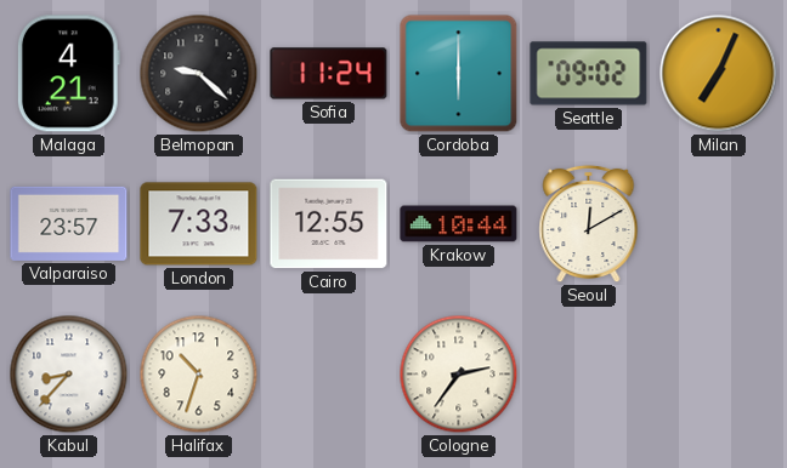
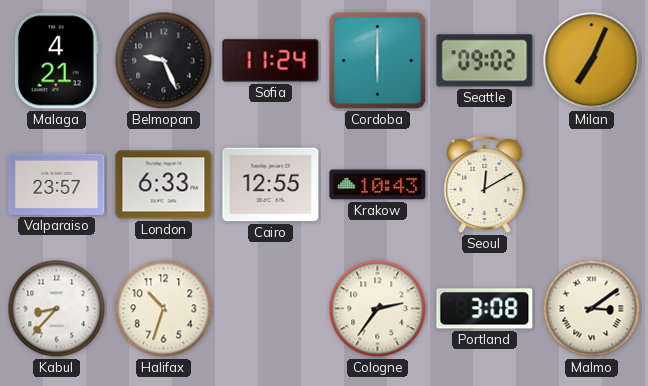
Belmopan: 9:22 -> 9:26
London: 7:33 -> 6:33
Krakow: 10:44 -> 10:43
Portland: none -> 3:08
Malmo: none -> 3:09
